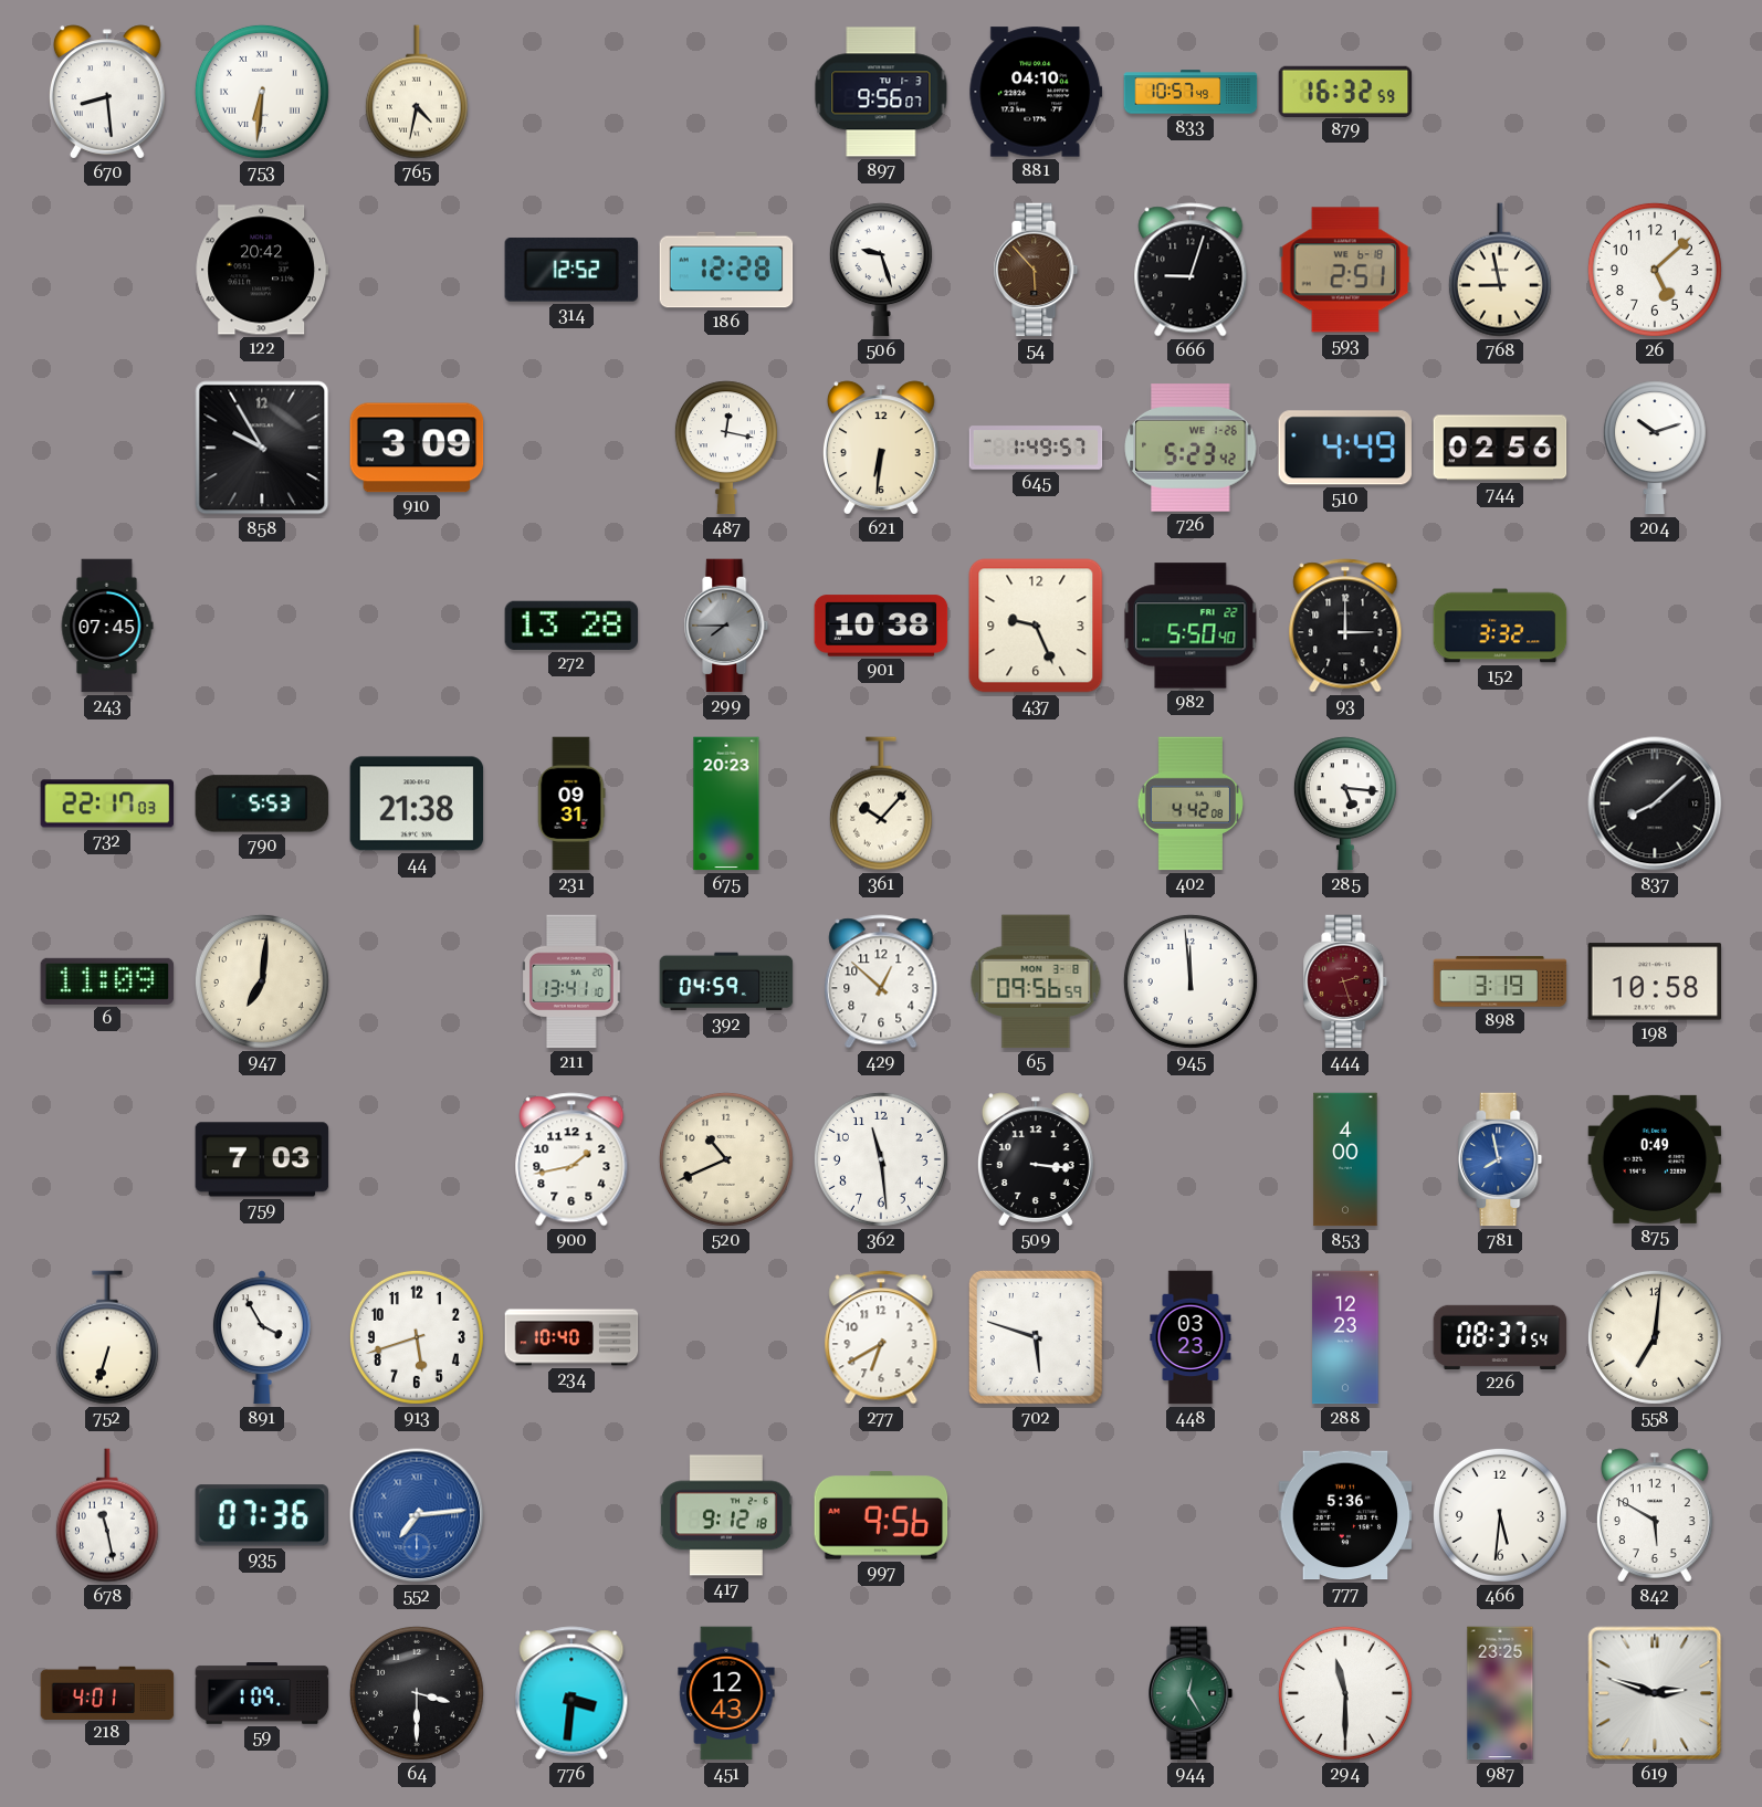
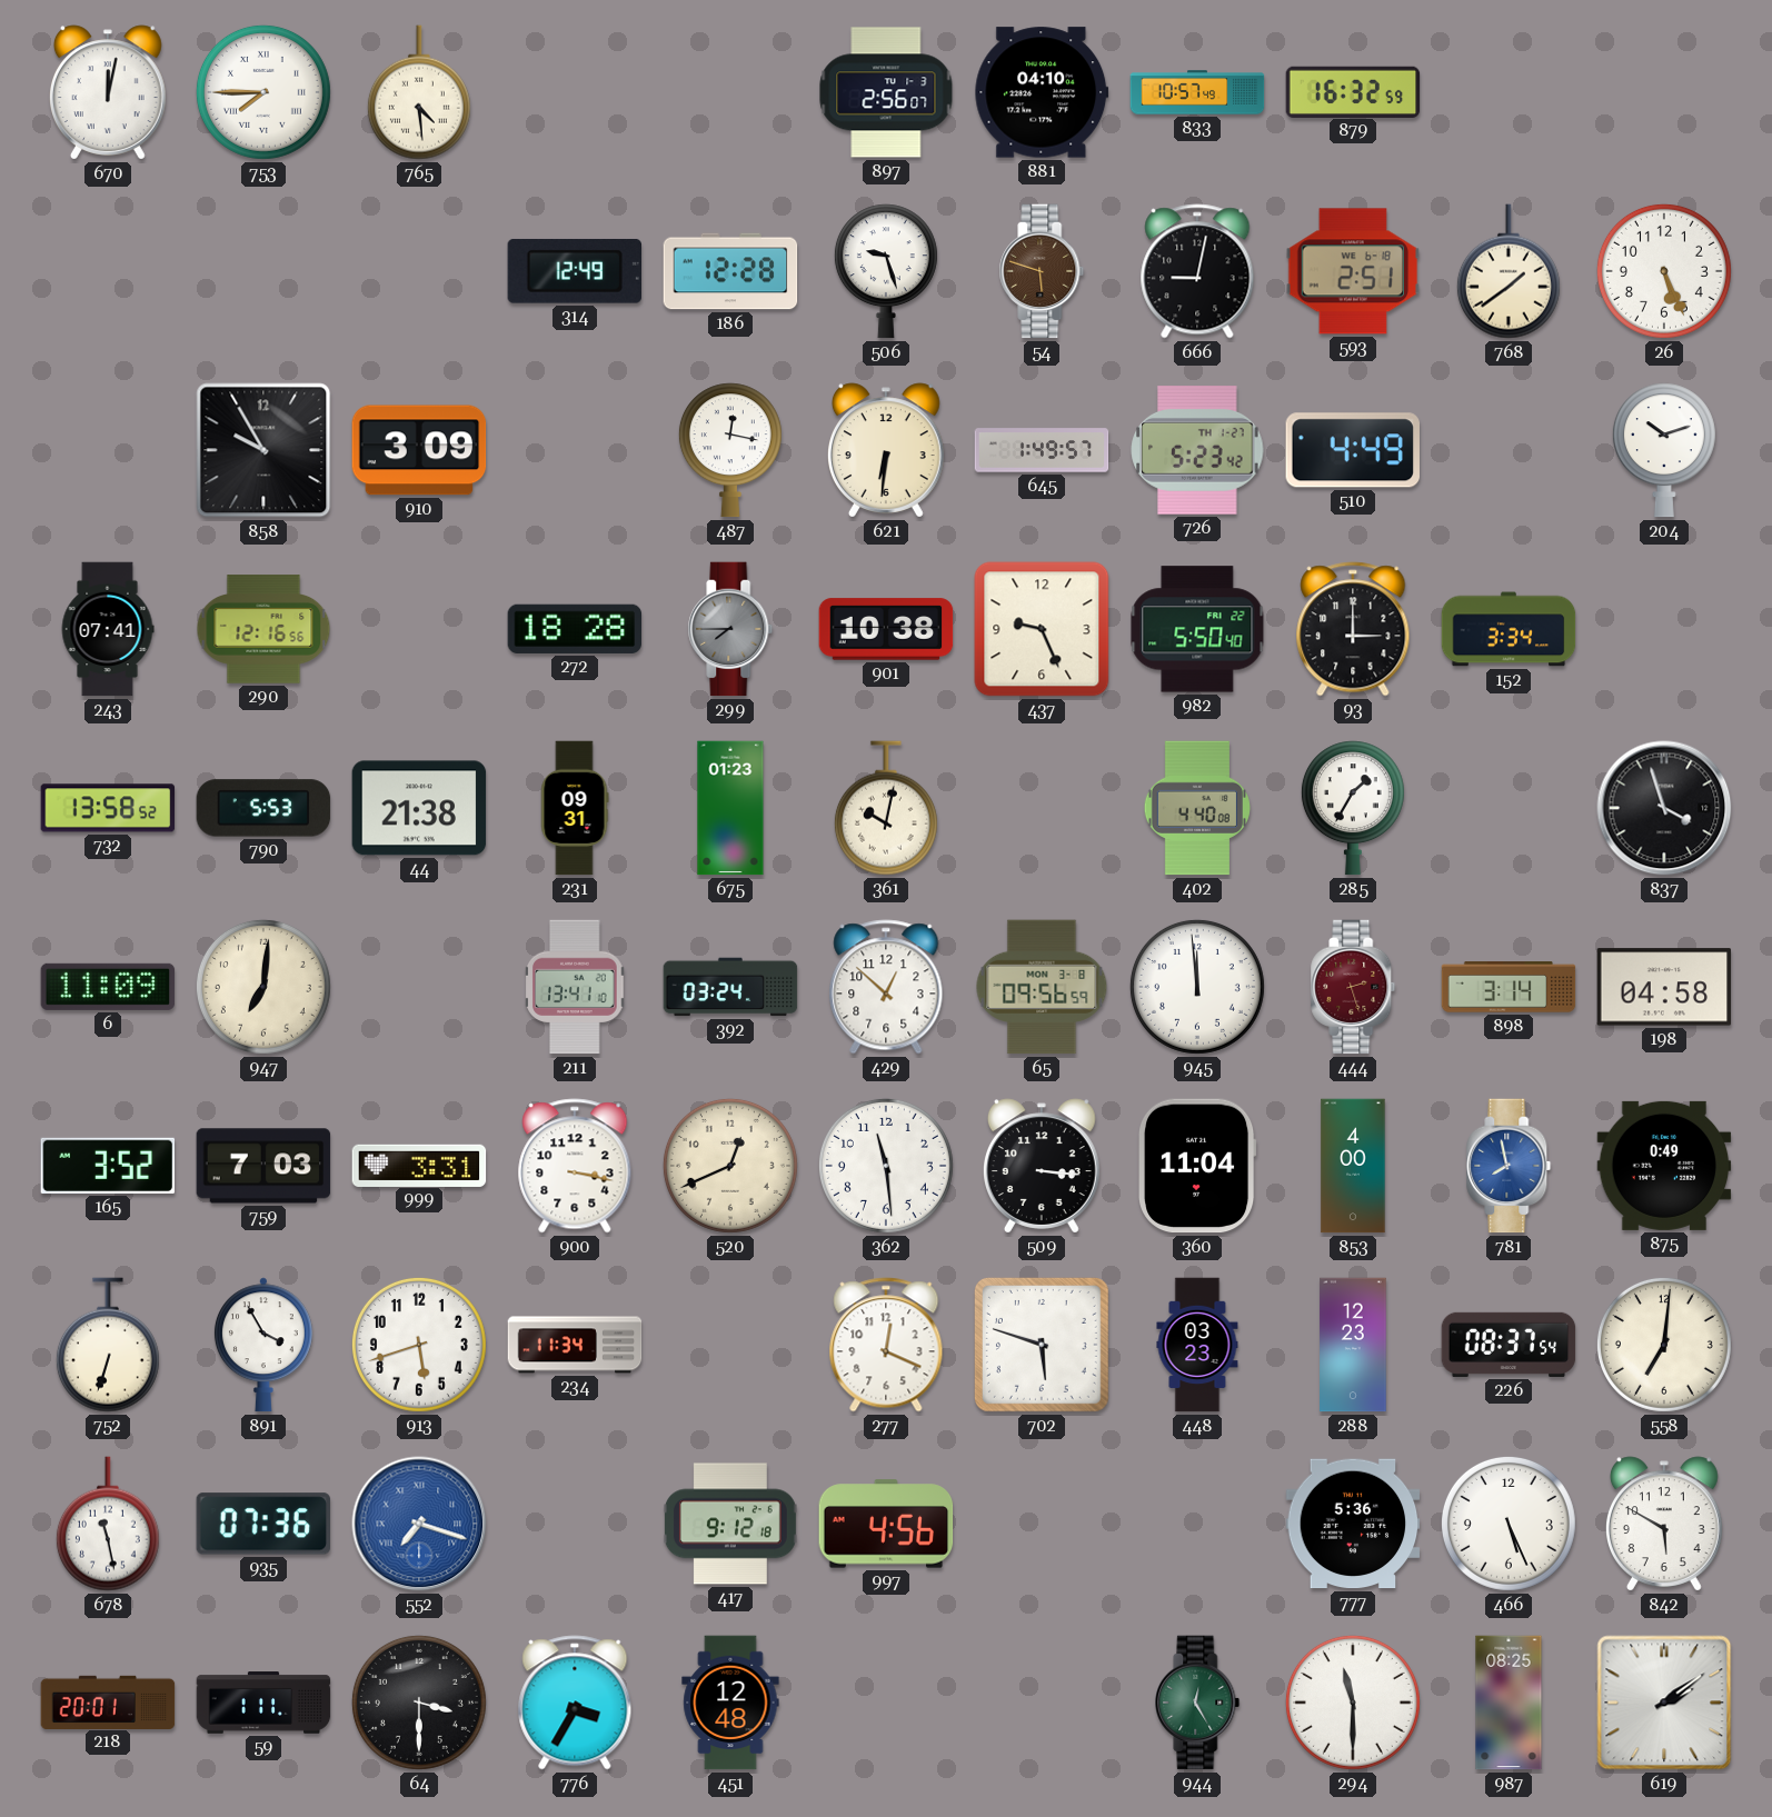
670: 8:29 -> 12:02
753: 6:31 -> 7:45
765: 4:32 -> 4:29
897: 9:56 -> 2:56
122: 20:42 -> none
314: 12:52 -> 12:49
54: 5:53 -> 5:48
666: 9:03 -> 9:02
768: 8:58 -> 1:39
26: 5:08 -> 5:26
726 date: WE 1-26 -> TH 1-27
744: 02:56 -> none
243: 07:45 -> 07:41
290: none -> 12:16
272: 13:28 -> 18:28
152: 3:32 -> 3:34
732: 22:17 -> 13:58
675: 20:23 -> 01:23
361: 10:07 -> 10:02
402: 4:42 -> 4:40
285: 5:16 -> 1:35
837: 8:08 -> 3:57
392: 04:59 -> 03:24
898: 3:19 -> 3:14
198: 10:58 -> 04:58
165: none -> 3:52
999: none -> 3:31
900: 1:43 -> 3:17
520: 10:41 -> 12:41
360: none -> 11:04
234: 10:40 -> 11:34
277: 6:40 -> 12:19
552: 7:14 -> 7:18
997: 9:56 -> 4:56
466: 5:31 -> 5:26
218: 4:01 -> 20:01
59: 1:09 -> 1:11
776: 3:31 -> 3:35
451: 12:43 -> 12:48
987: 23:25 -> 08:25
619: 2:48 -> 2:09
